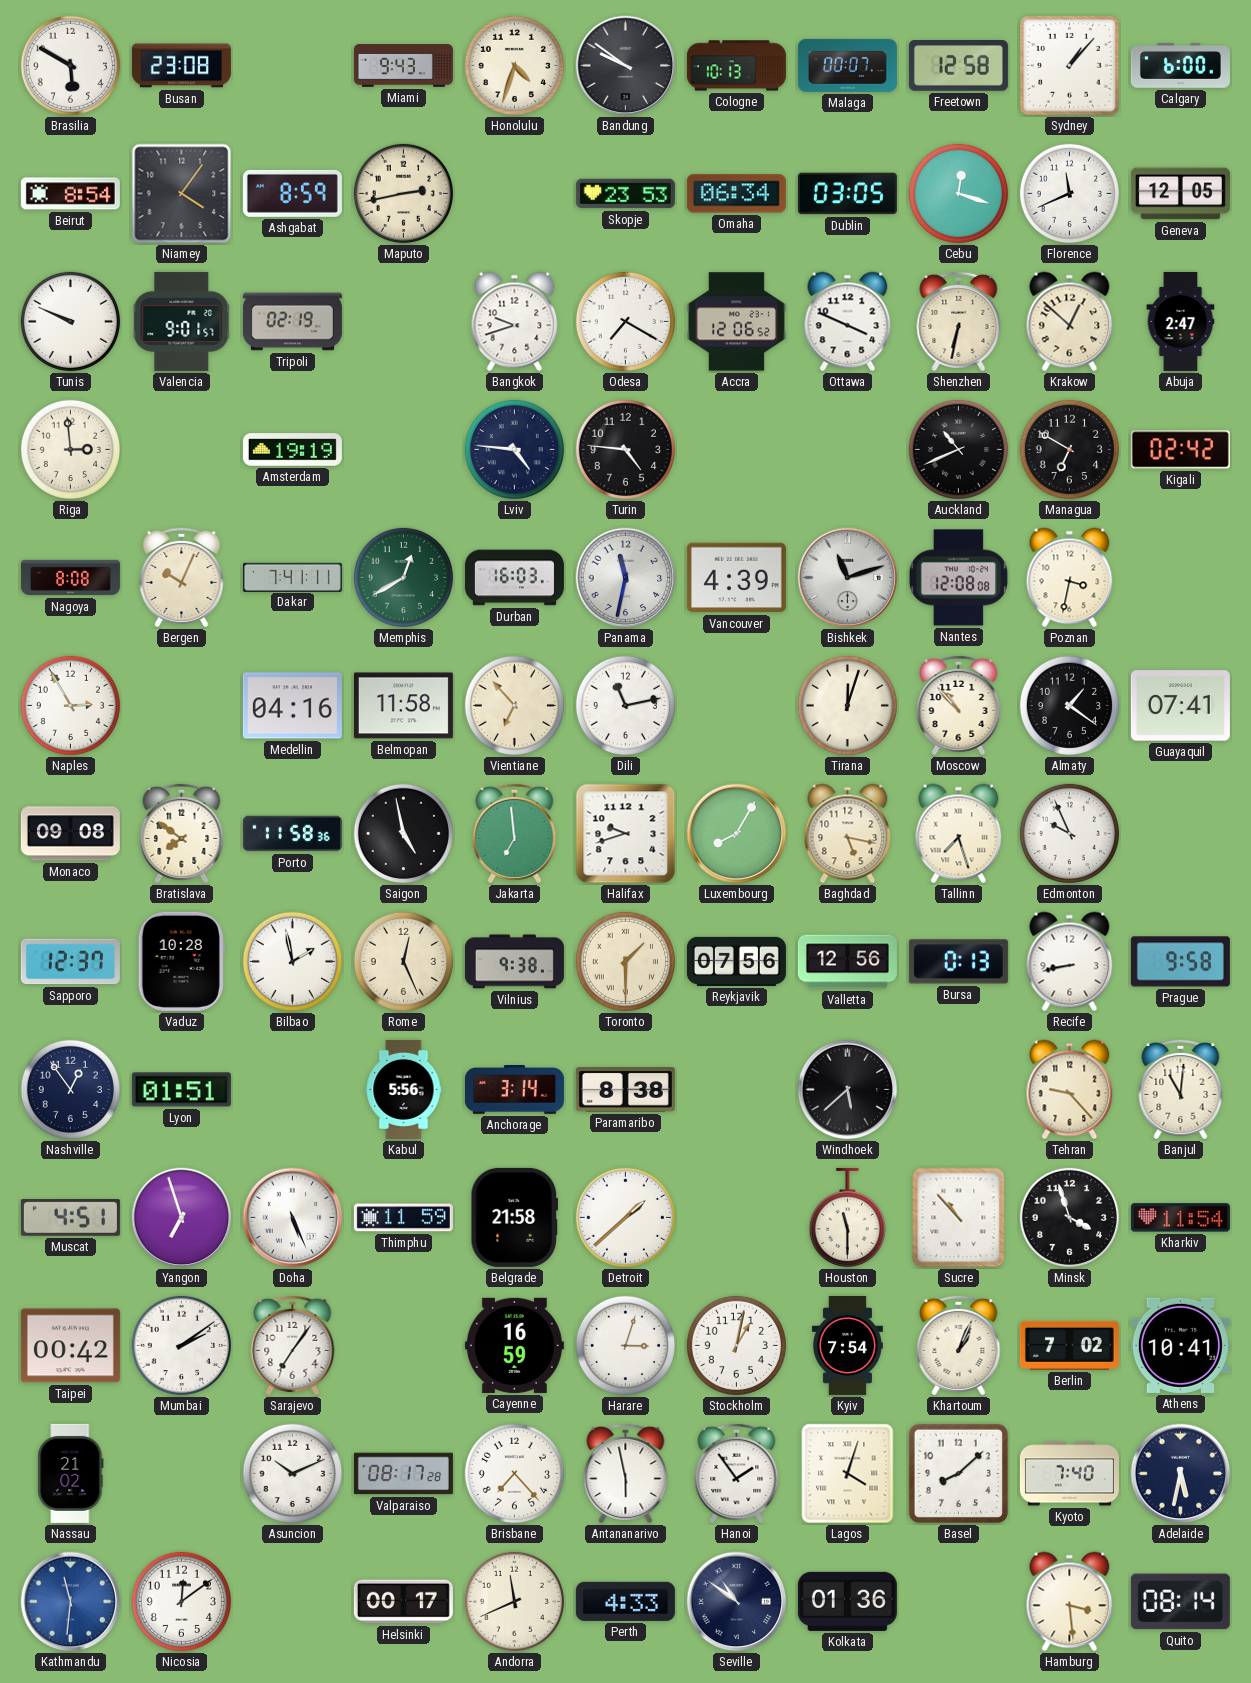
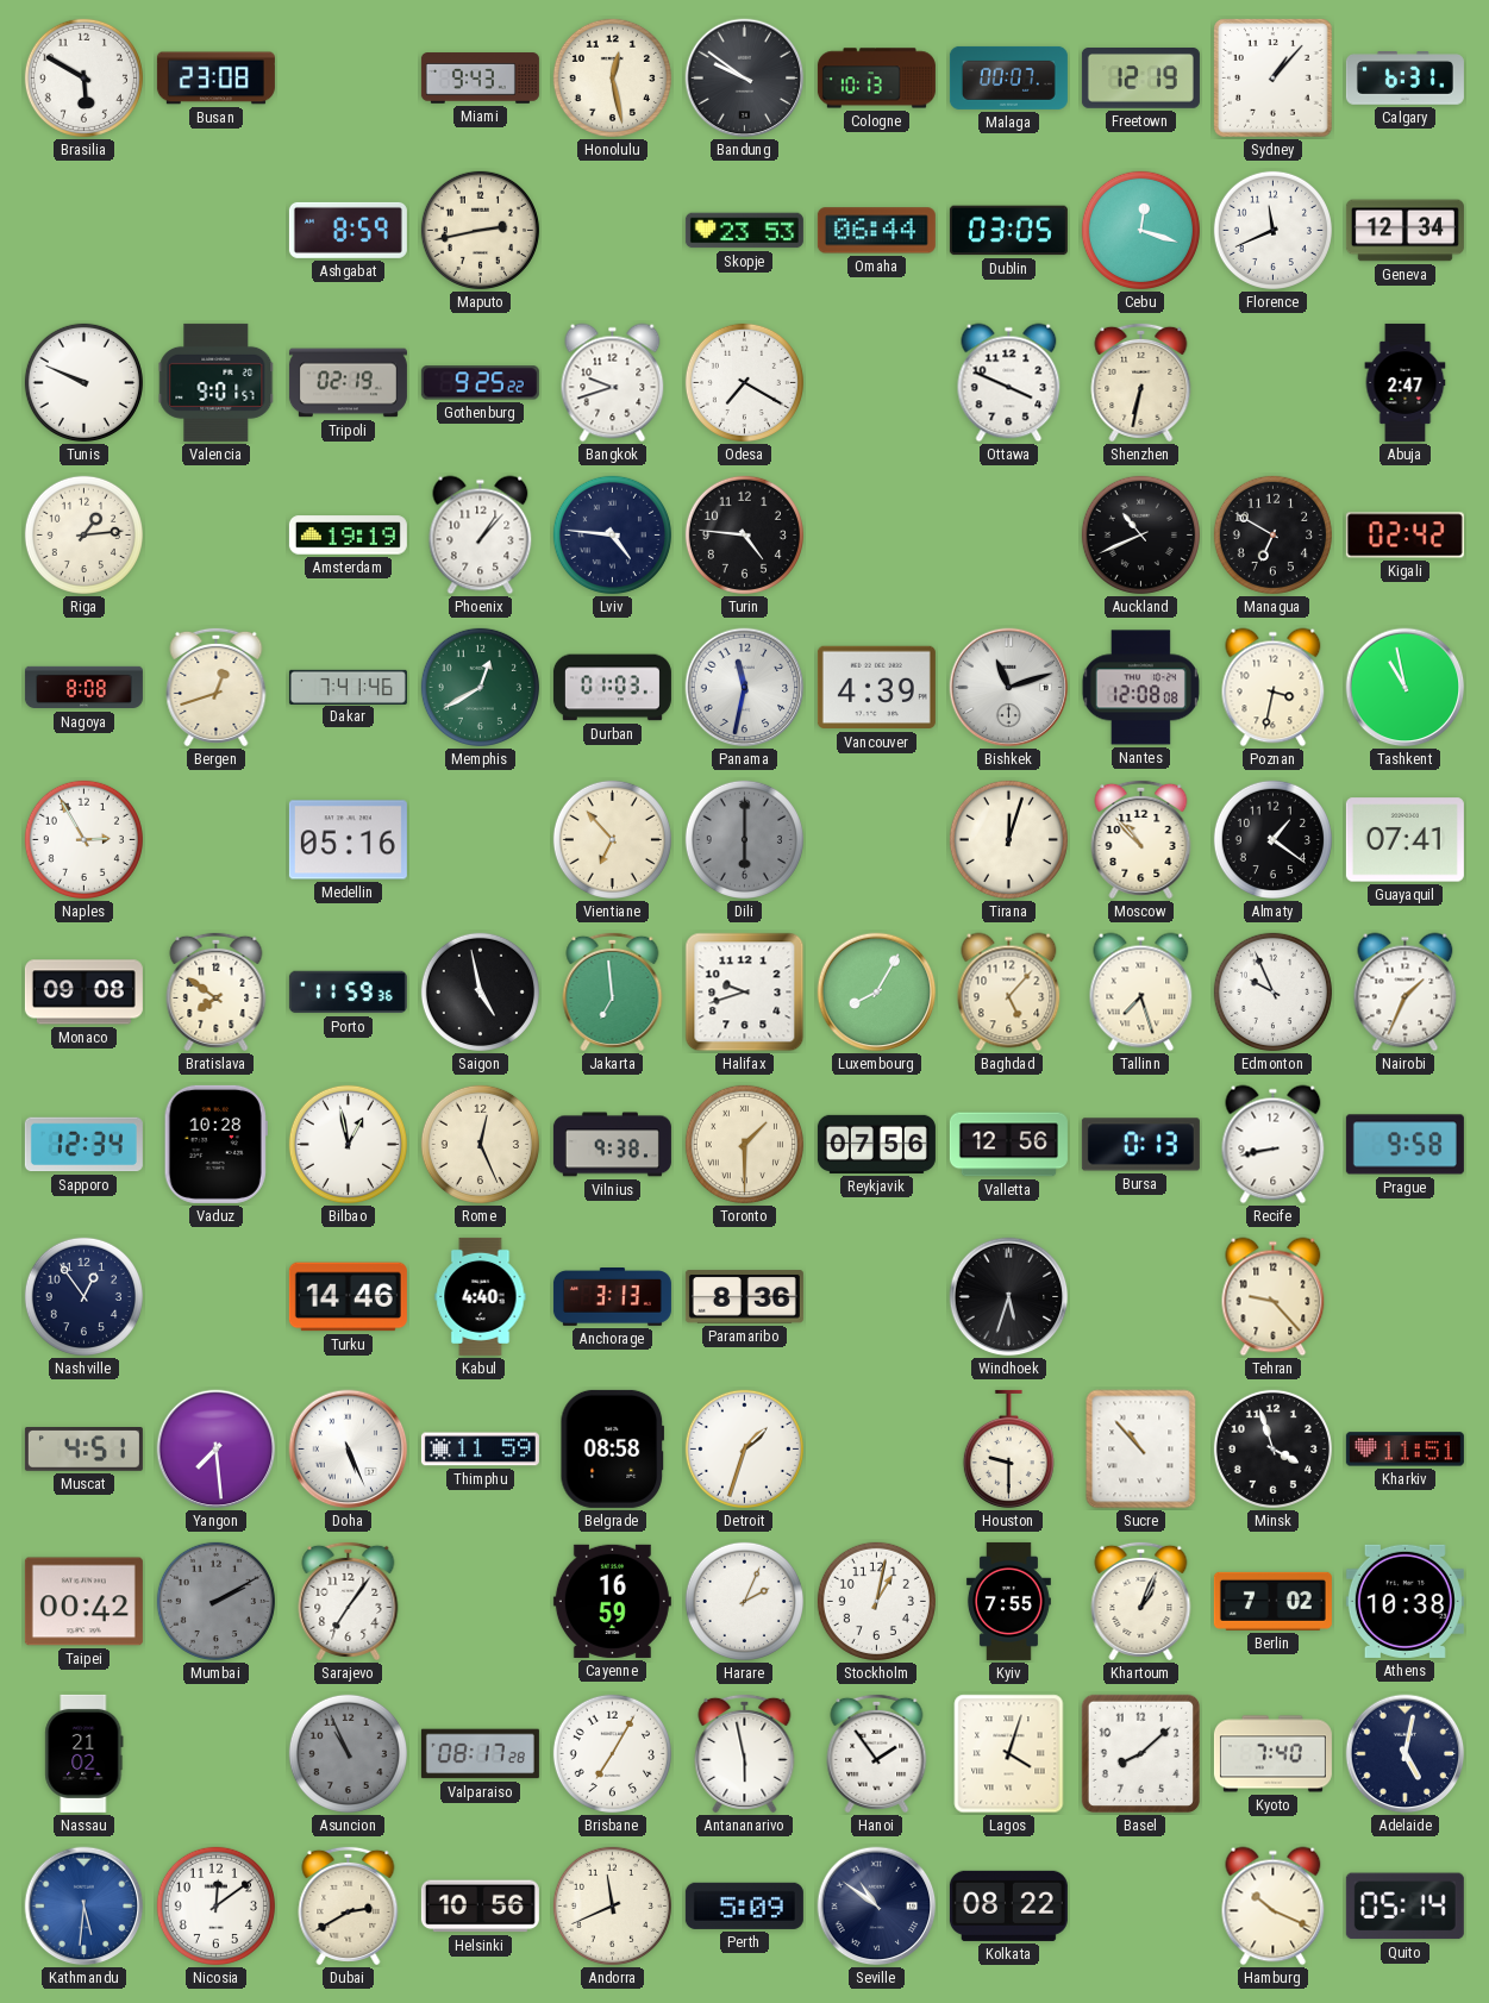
Honolulu: 4:33 -> 12:28
Freetown: 12:58 -> 12:19
Calgary: 6:00 -> 6:31
Beirut: 8:54 -> none
Niamey: 4:06 -> none
Omaha: 06:34 -> 06:44
Geneva: 12:05 -> 12:34
Gothenburg: none -> 9:25
Accra: 12:06 -> none
Krakow: 12:52 -> none
Riga: 2:59 -> 1:14
Phoenix: none -> 1:07
Bergen: 10:04 -> 12:42
Dakar: 7:41:11 -> 7:41:46
Durban: 16:03 -> 01:03
Tashkent: none -> 10:58
Medellin: 04:16 -> 05:16
Belmopan: 11:58 -> none
Dili: 11:13 -> 6:00
Dili dial: white -> grey
Porto: 11:58 -> 11:59
Baghdad: 5:17 -> 5:07
Nairobi: none -> 1:34
Sapporo: 12:37 -> 12:34
Bilbao: 1:58 -> 12:58
Lyon: 01:51 -> none
Turku: none -> 14:46
Kabul: 5:56 -> 4:40
Anchorage: 3:14 -> 3:13
Paramaribo: 8:38 -> 8:36
Windhoek: 5:38 -> 5:33
Banjul: 11:01 -> none
Yangon: 6:57 -> 7:29
Belgrade: 21:58 -> 08:58
Detroit: 1:38 -> 1:33
Houston: 11:30 -> 9:30
Kharkiv: 11:54 -> 11:51
Mumbai: 2:09 -> 2:10
Mumbai dial: white -> grey
Harare: 3:03 -> 2:04
Kyiv: 7:54 -> 7:55
Athens: 10:41 -> 10:38
Asuncion: 10:11 -> 10:56
Asuncion dial: white -> grey
Brisbane: 7:23 -> 7:05
Adelaide: 5:32 -> 5:02
Kathmandu: 11:31 -> 5:31
Dubai: none -> 2:40
Helsinki: 00:17 -> 10:56
Perth: 4:33 -> 5:09
Kolkata: 01:36 -> 08:22
Hamburg: 3:29 -> 10:19
Quito: 08:14 -> 05:14
